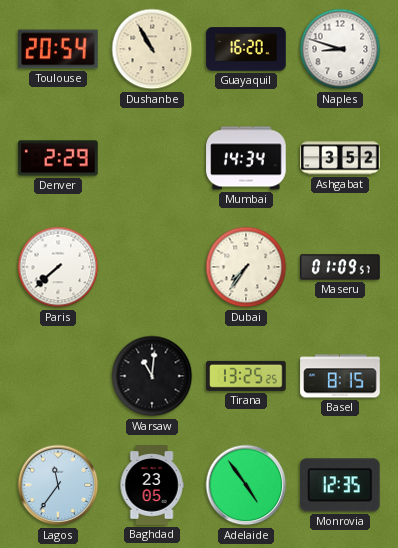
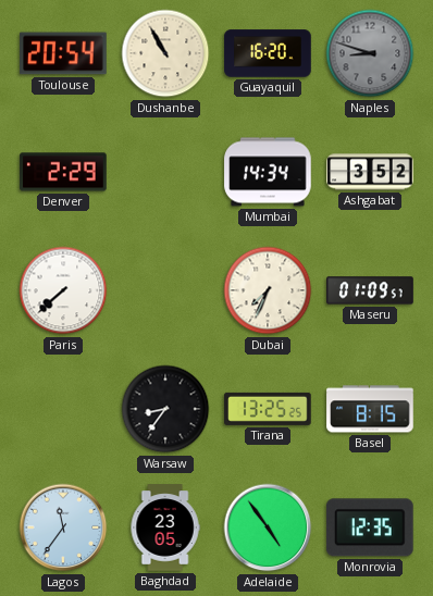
Naples dial: white -> grey
Dubai: 7:36 -> 7:34
Warsaw: 11:01 -> 8:36
